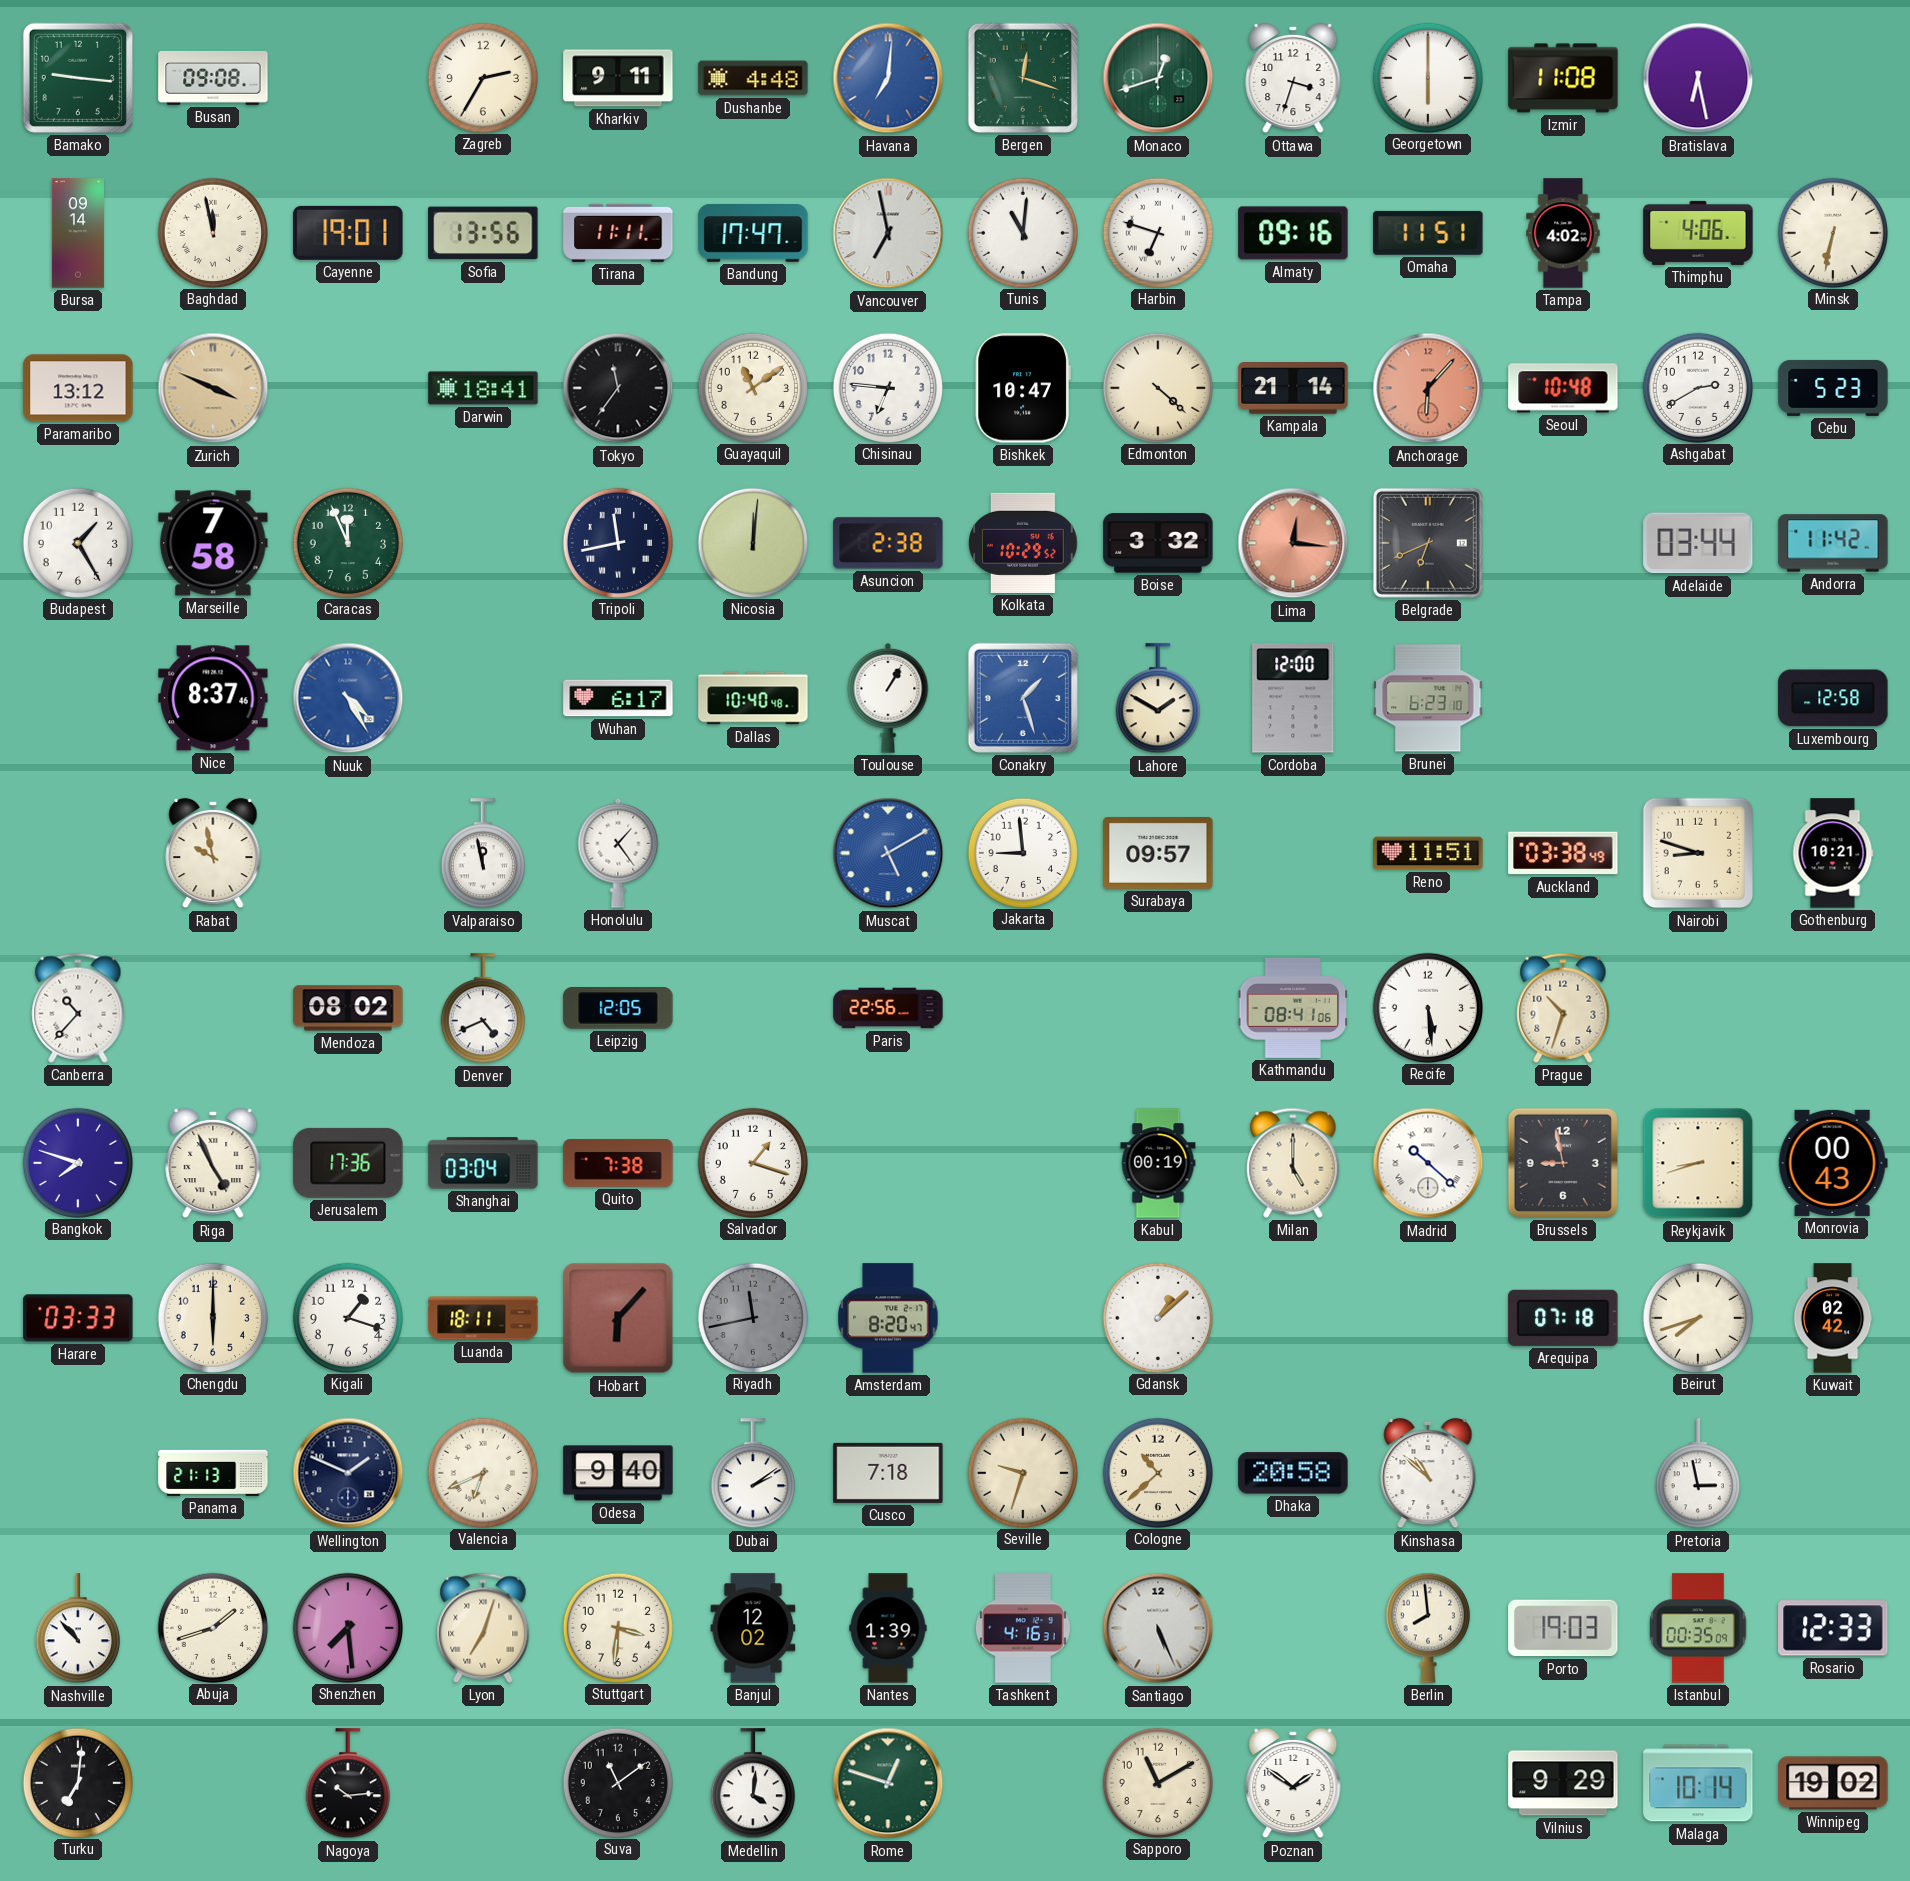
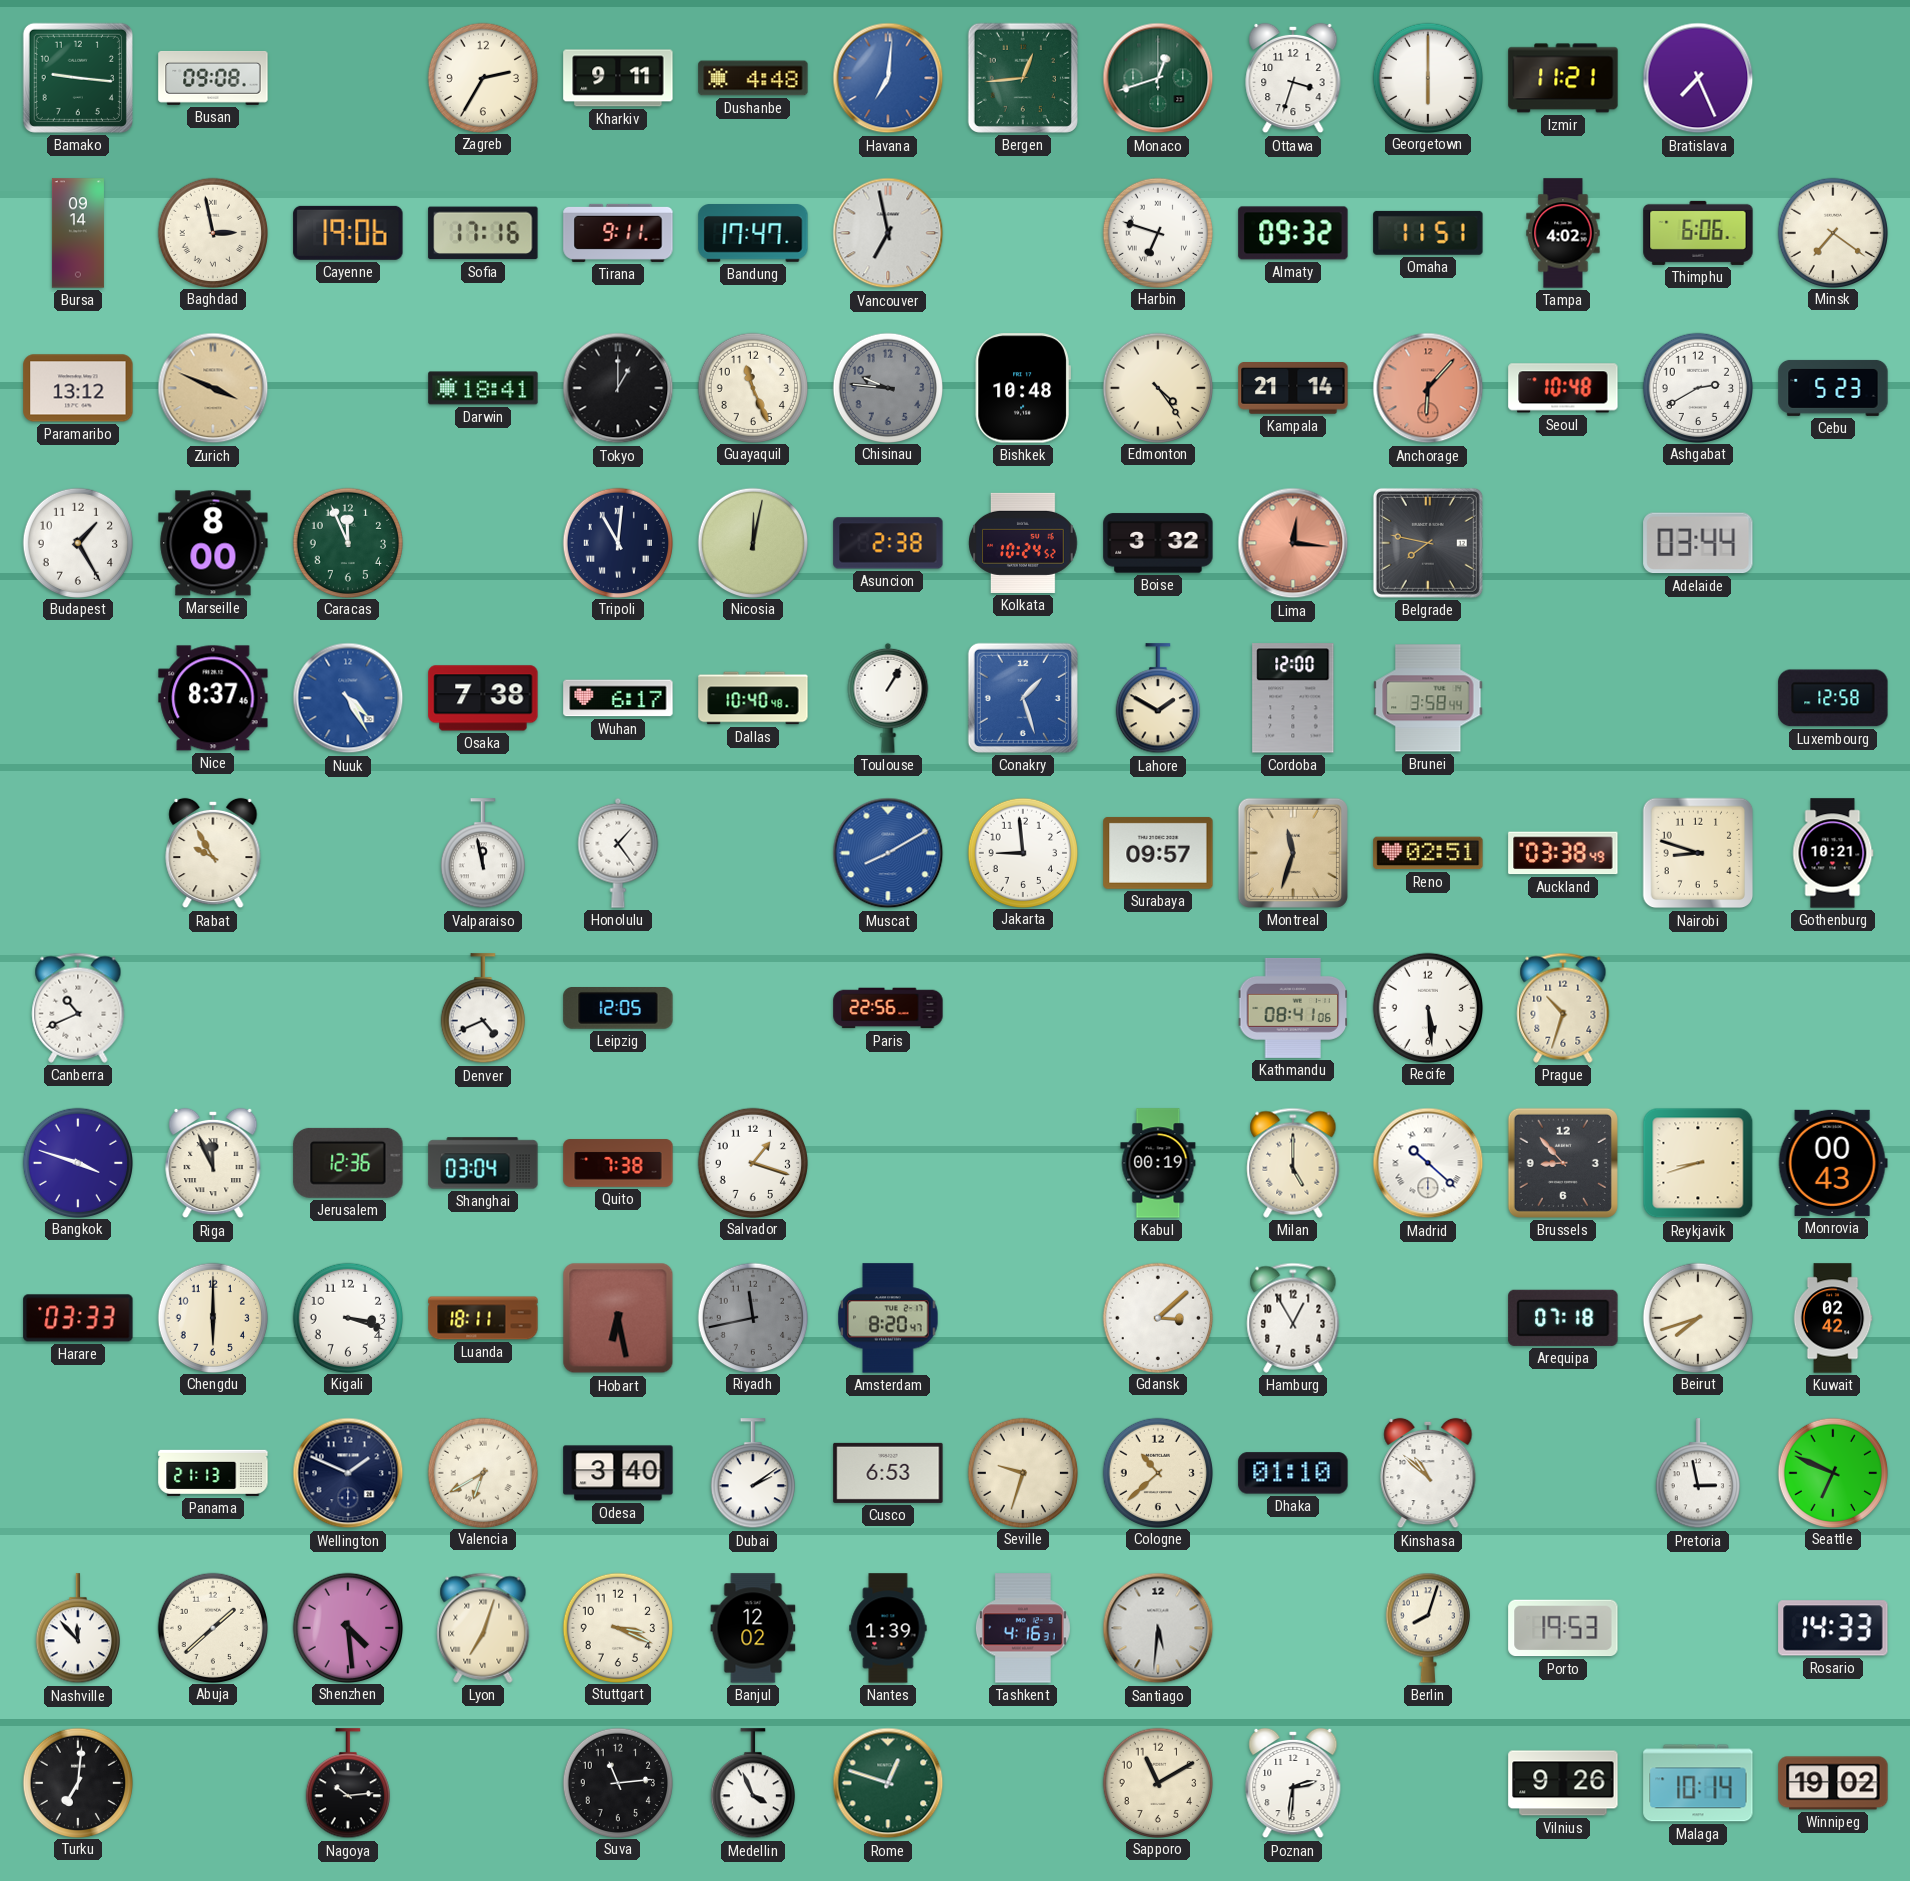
Bergen: 12:18 -> 12:44
Izmir: 11:08 -> 11:21
Bratislava: 6:28 -> 7:26
Baghdad: 11:58 -> 2:58
Cayenne: 19:01 -> 19:06
Sofia: 13:56 -> 17:16
Tirana: 11:11 -> 9:11
Tunis: 11:01 -> none
Almaty: 09:16 -> 09:32
Thimphu: 4:06 -> 6:06
Minsk: 6:32 -> 7:21
Tokyo: 11:36 -> 1:00
Guayaquil: 11:09 -> 11:26
Chisinau: 6:46 -> 9:46
Chisinau dial: white -> grey
Bishkek: 10:47 -> 10:48
Edmonton: 4:22 -> 4:24
Marseille: 7:58 -> 8:00
Tripoli: 11:43 -> 11:01
Nicosia: 12:01 -> 12:02
Kolkata: 10:29 -> 10:24
Belgrade: 6:41 -> 7:47
Andorra: 11:42 -> none
Osaka: none -> 7:38
Brunei: 6:23 -> 3:58
Rabat: 9:58 -> 9:55
Muscat: 5:10 -> 8:10
Montreal: none -> 11:33
Reno: 11:51 -> 02:51
Canberra: 10:37 -> 10:41
Mendoza: 08:02 -> none
Bangkok: 7:48 -> 3:48
Riga: 4:56 -> 11:56
Jerusalem: 17:36 -> 12:36
Brussels: 8:58 -> 8:53
Kigali: 1:18 -> 3:18
Hobart: 6:07 -> 6:28
Gdansk: 1:08 -> 3:08
Hamburg: none -> 12:55
Valencia: 6:41 -> 6:40
Odesa: 9:40 -> 3:40
Cusco: 7:18 -> 6:53
Dhaka: 20:58 -> 01:10
Seattle: none -> 6:49
Nashville: 10:53 -> 11:53
Abuja: 1:42 -> 1:38
Shenzhen: 7:29 -> 4:29
Stuttgart: 3:31 -> 3:19
Santiago: 5:26 -> 5:31
Berlin: 7:59 -> 8:03
Porto: 19:03 -> 19:53
Istanbul: 00:35 -> none
Rosario: 12:33 -> 14:33
Suva: 11:09 -> 11:14
Medellin: 4:01 -> 3:56
Poznan: 1:51 -> 2:31
Vilnius: 9:29 -> 9:26
